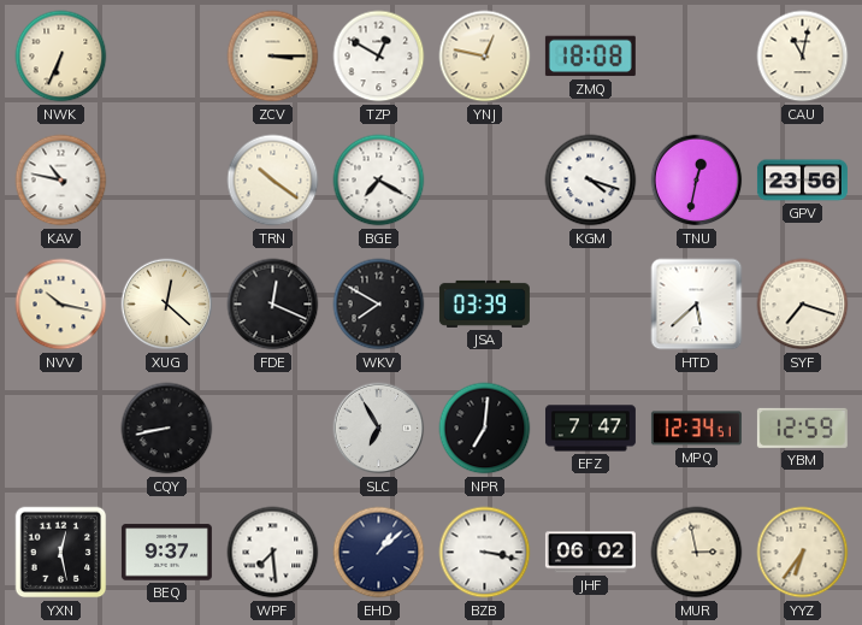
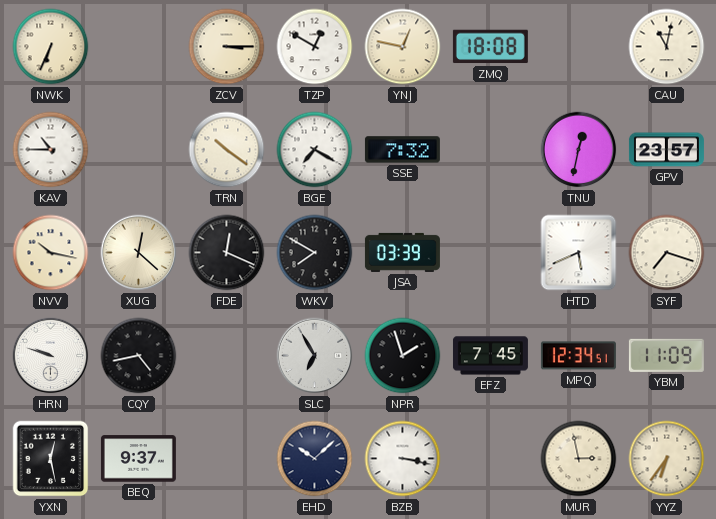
KAV: 10:47 -> 10:45
SSE: none -> 7:32
KGM: 4:18 -> none
GPV: 23:56 -> 23:57
HTD: 5:38 -> 5:41
HRN: none -> 9:48
CQY: 8:43 -> 4:43
NPR: 7:01 -> 1:57
EFZ: 7:47 -> 7:45
YBM: 12:59 -> 11:09
WPF: 7:29 -> none
EHD: 1:08 -> 10:08
JHF: 06:02 -> none
